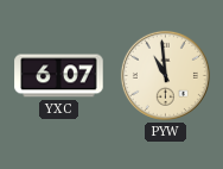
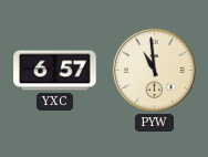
YXC: 6:07 -> 6:57
